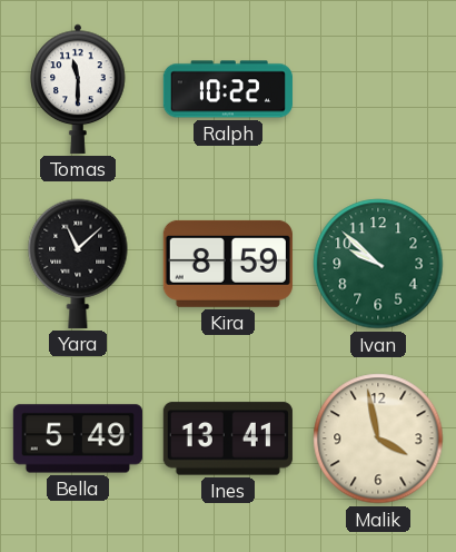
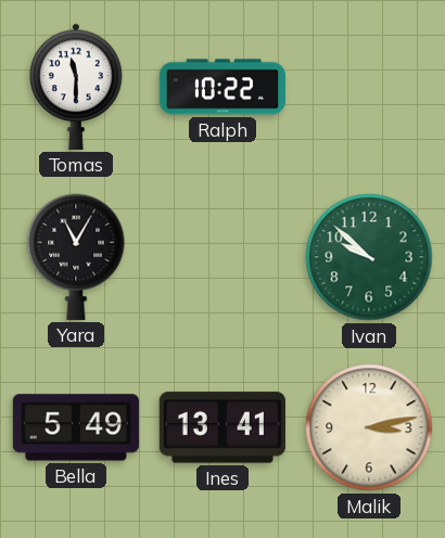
Yara: 11:08 -> 11:05
Kira: 8:59 -> none
Malik: 3:58 -> 3:13
